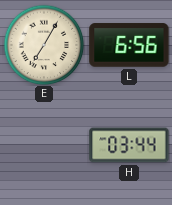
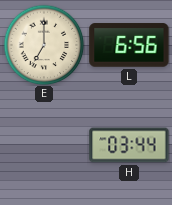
E: 7:05 -> 7:00
